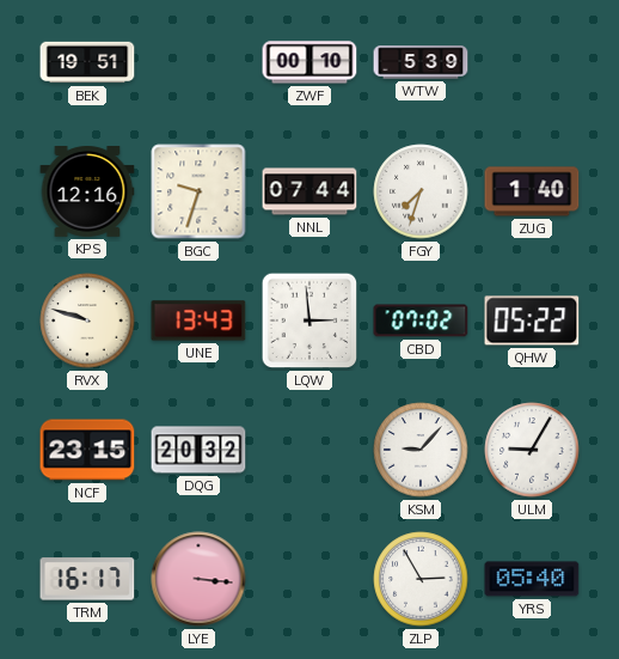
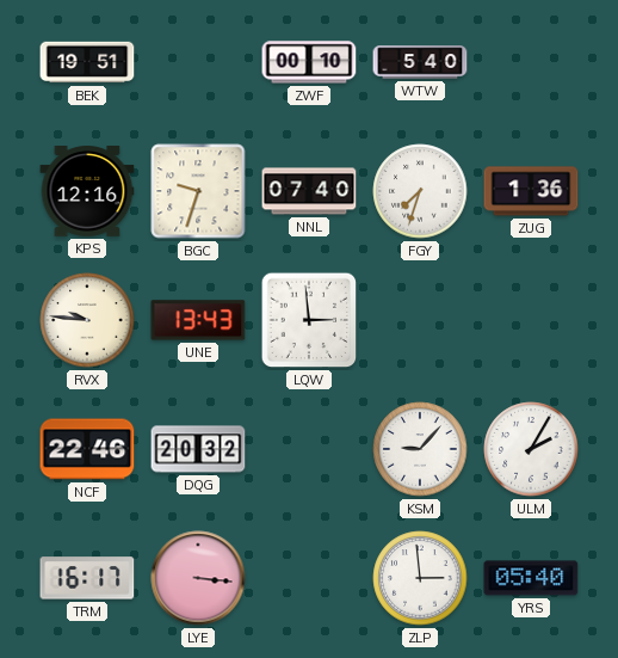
WTW: 5:39 -> 5:40
NNL: 07:44 -> 07:40
ZUG: 1:40 -> 1:36
RVX: 9:48 -> 9:46
CBD: 07:02 -> none
QHW: 05:22 -> none
NCF: 23:15 -> 22:46
ULM: 9:05 -> 2:05
ZLP: 2:55 -> 2:59
